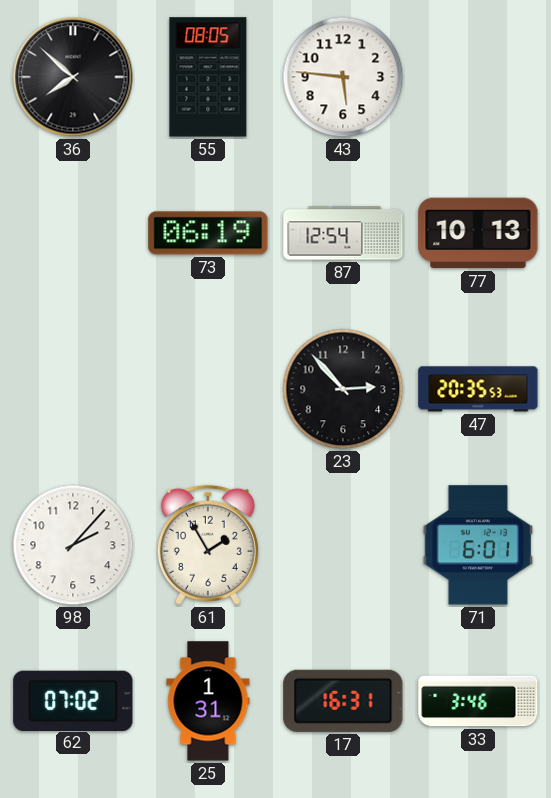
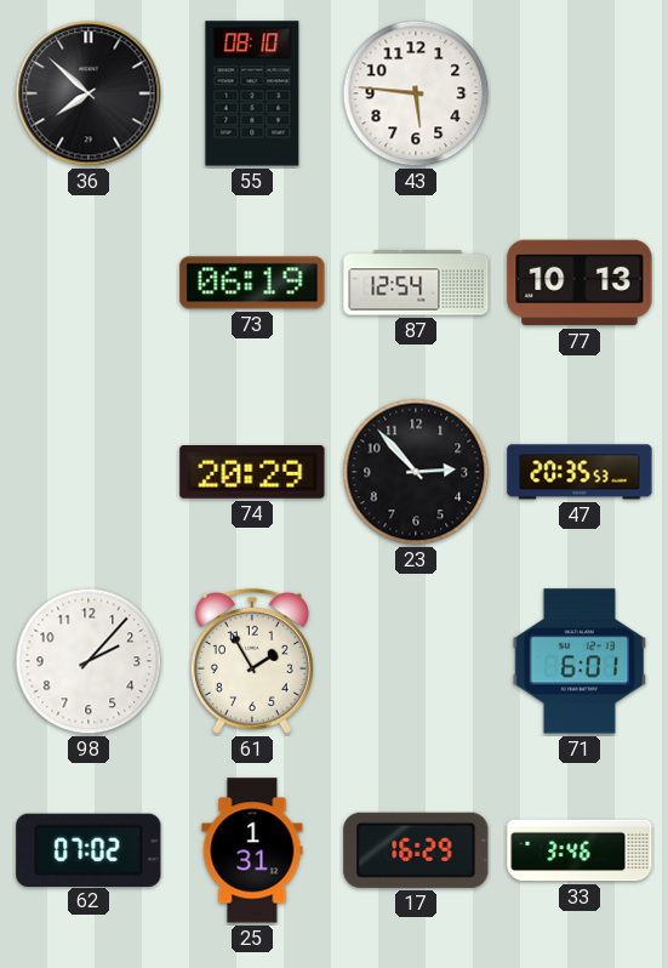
55: 08:05 -> 08:10
74: none -> 20:29
17: 16:31 -> 16:29
